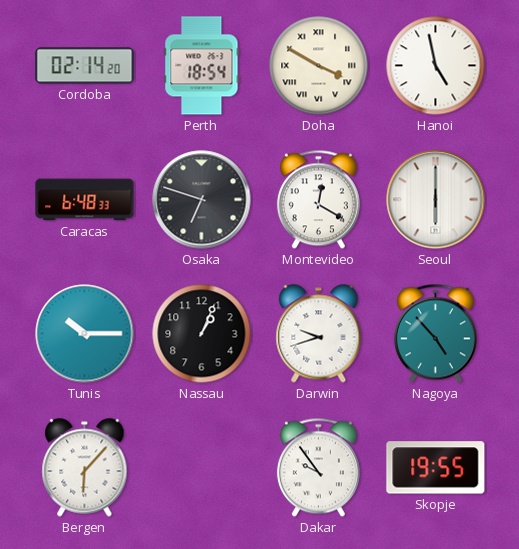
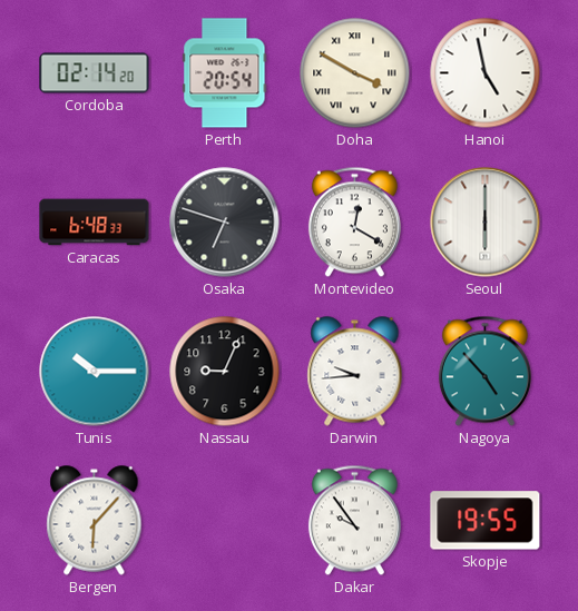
Perth: 18:54 -> 20:54
Nassau: 1:04 -> 9:04
Darwin: 9:42 -> 9:44
